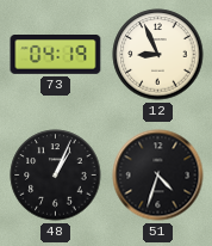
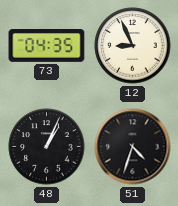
73: 04:19 -> 04:35
